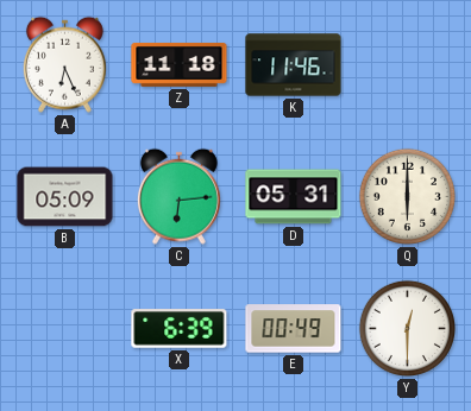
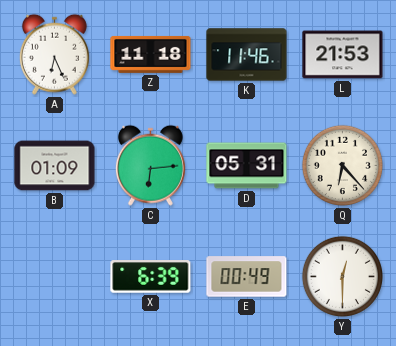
L: none -> 21:53
B: 05:09 -> 01:09
Q: 6:00 -> 6:23
